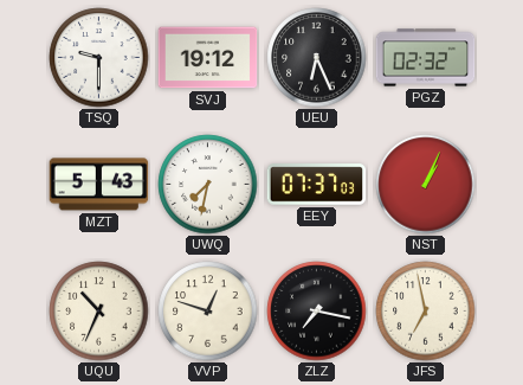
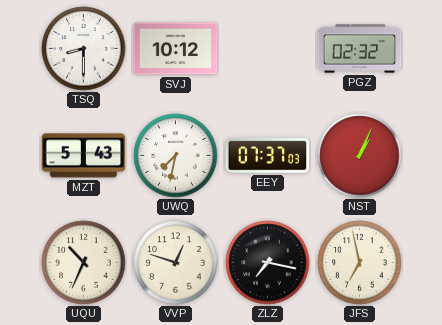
TSQ: 9:30 -> 8:30
SVJ: 19:12 -> 10:12
UEU: 6:26 -> none
